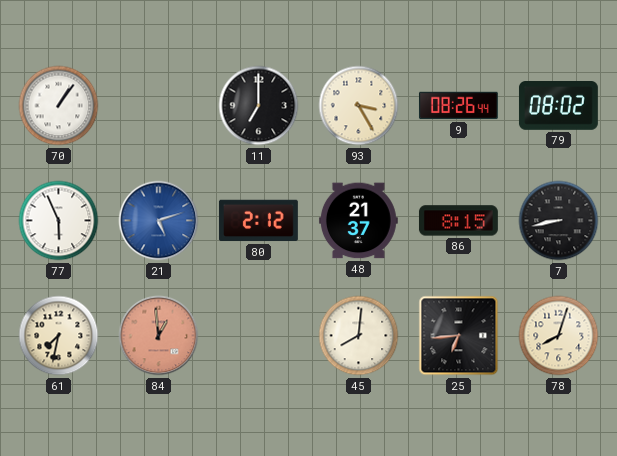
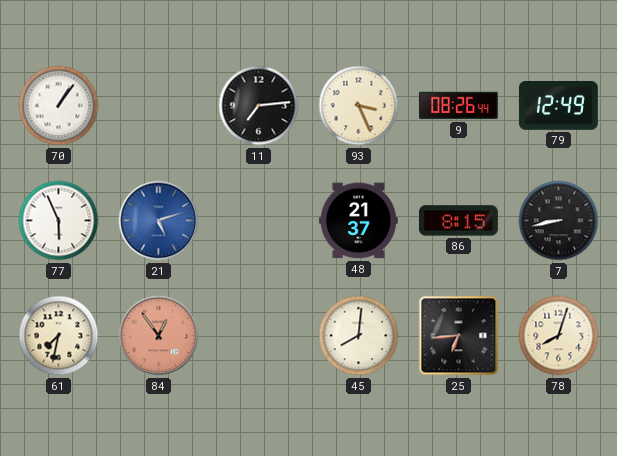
11: 7:00 -> 7:14
93: 3:25 -> 3:26
79: 08:02 -> 12:49
80: 2:12 -> none
84: 12:59 -> 12:54
